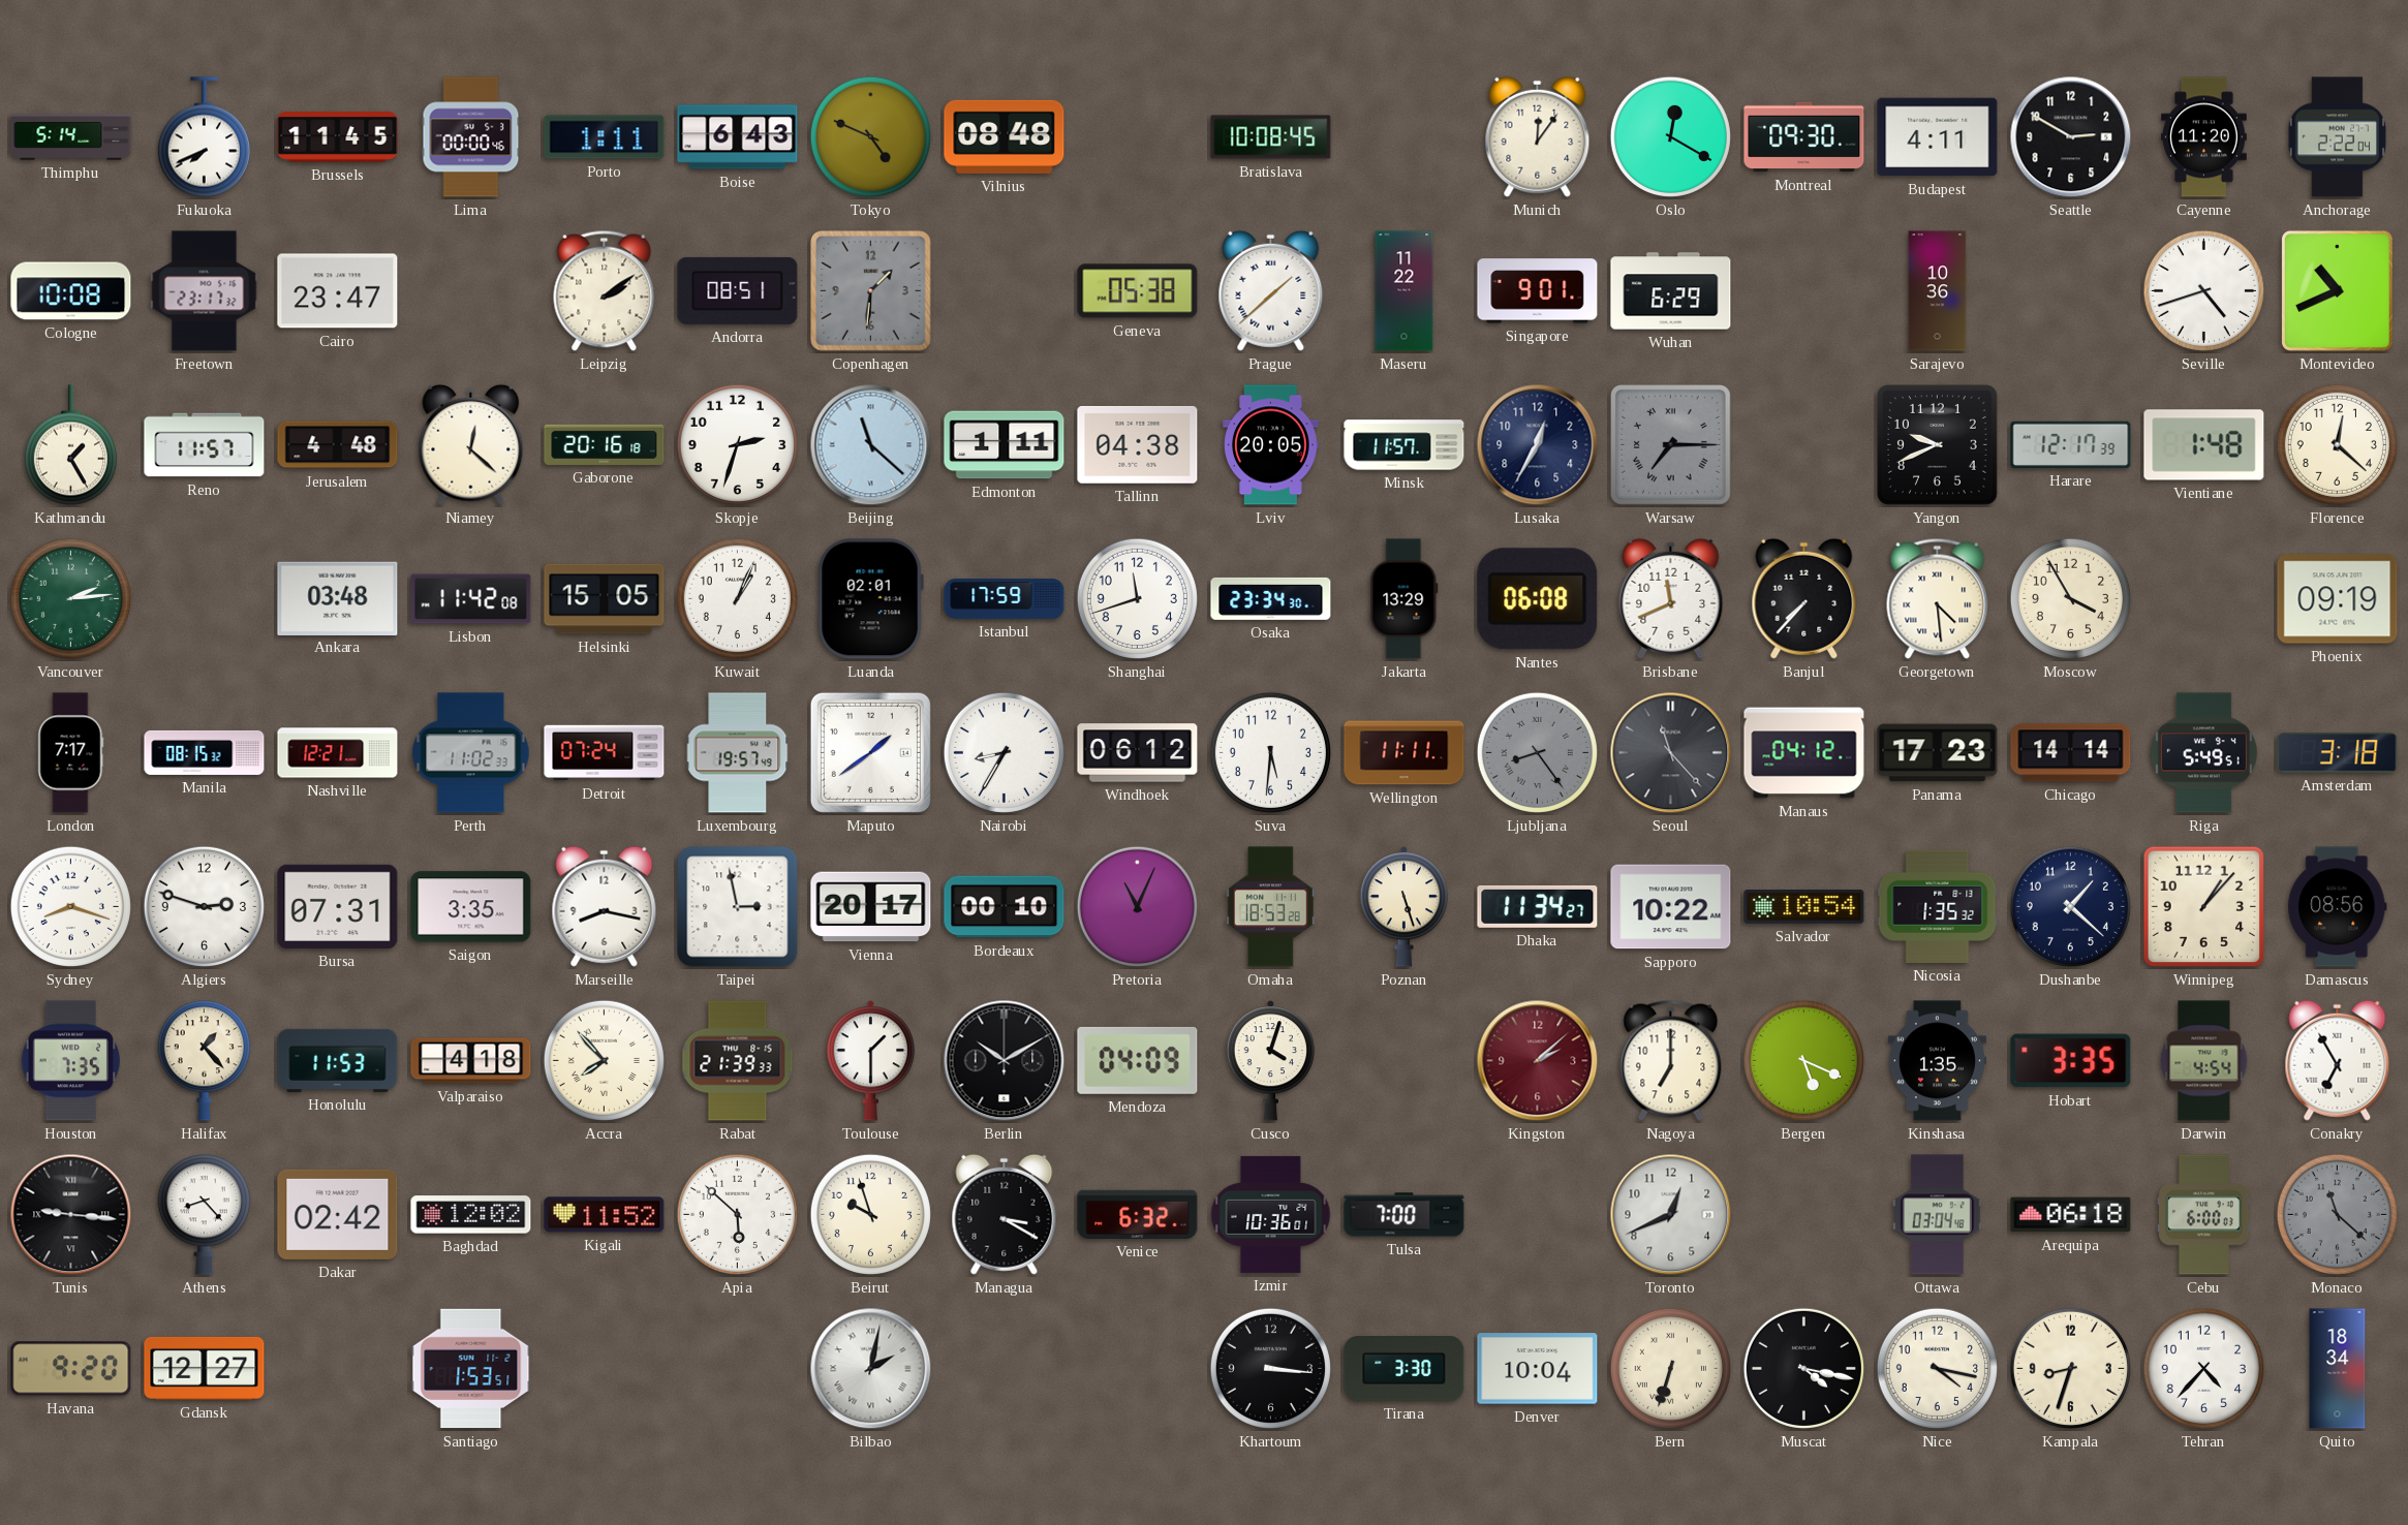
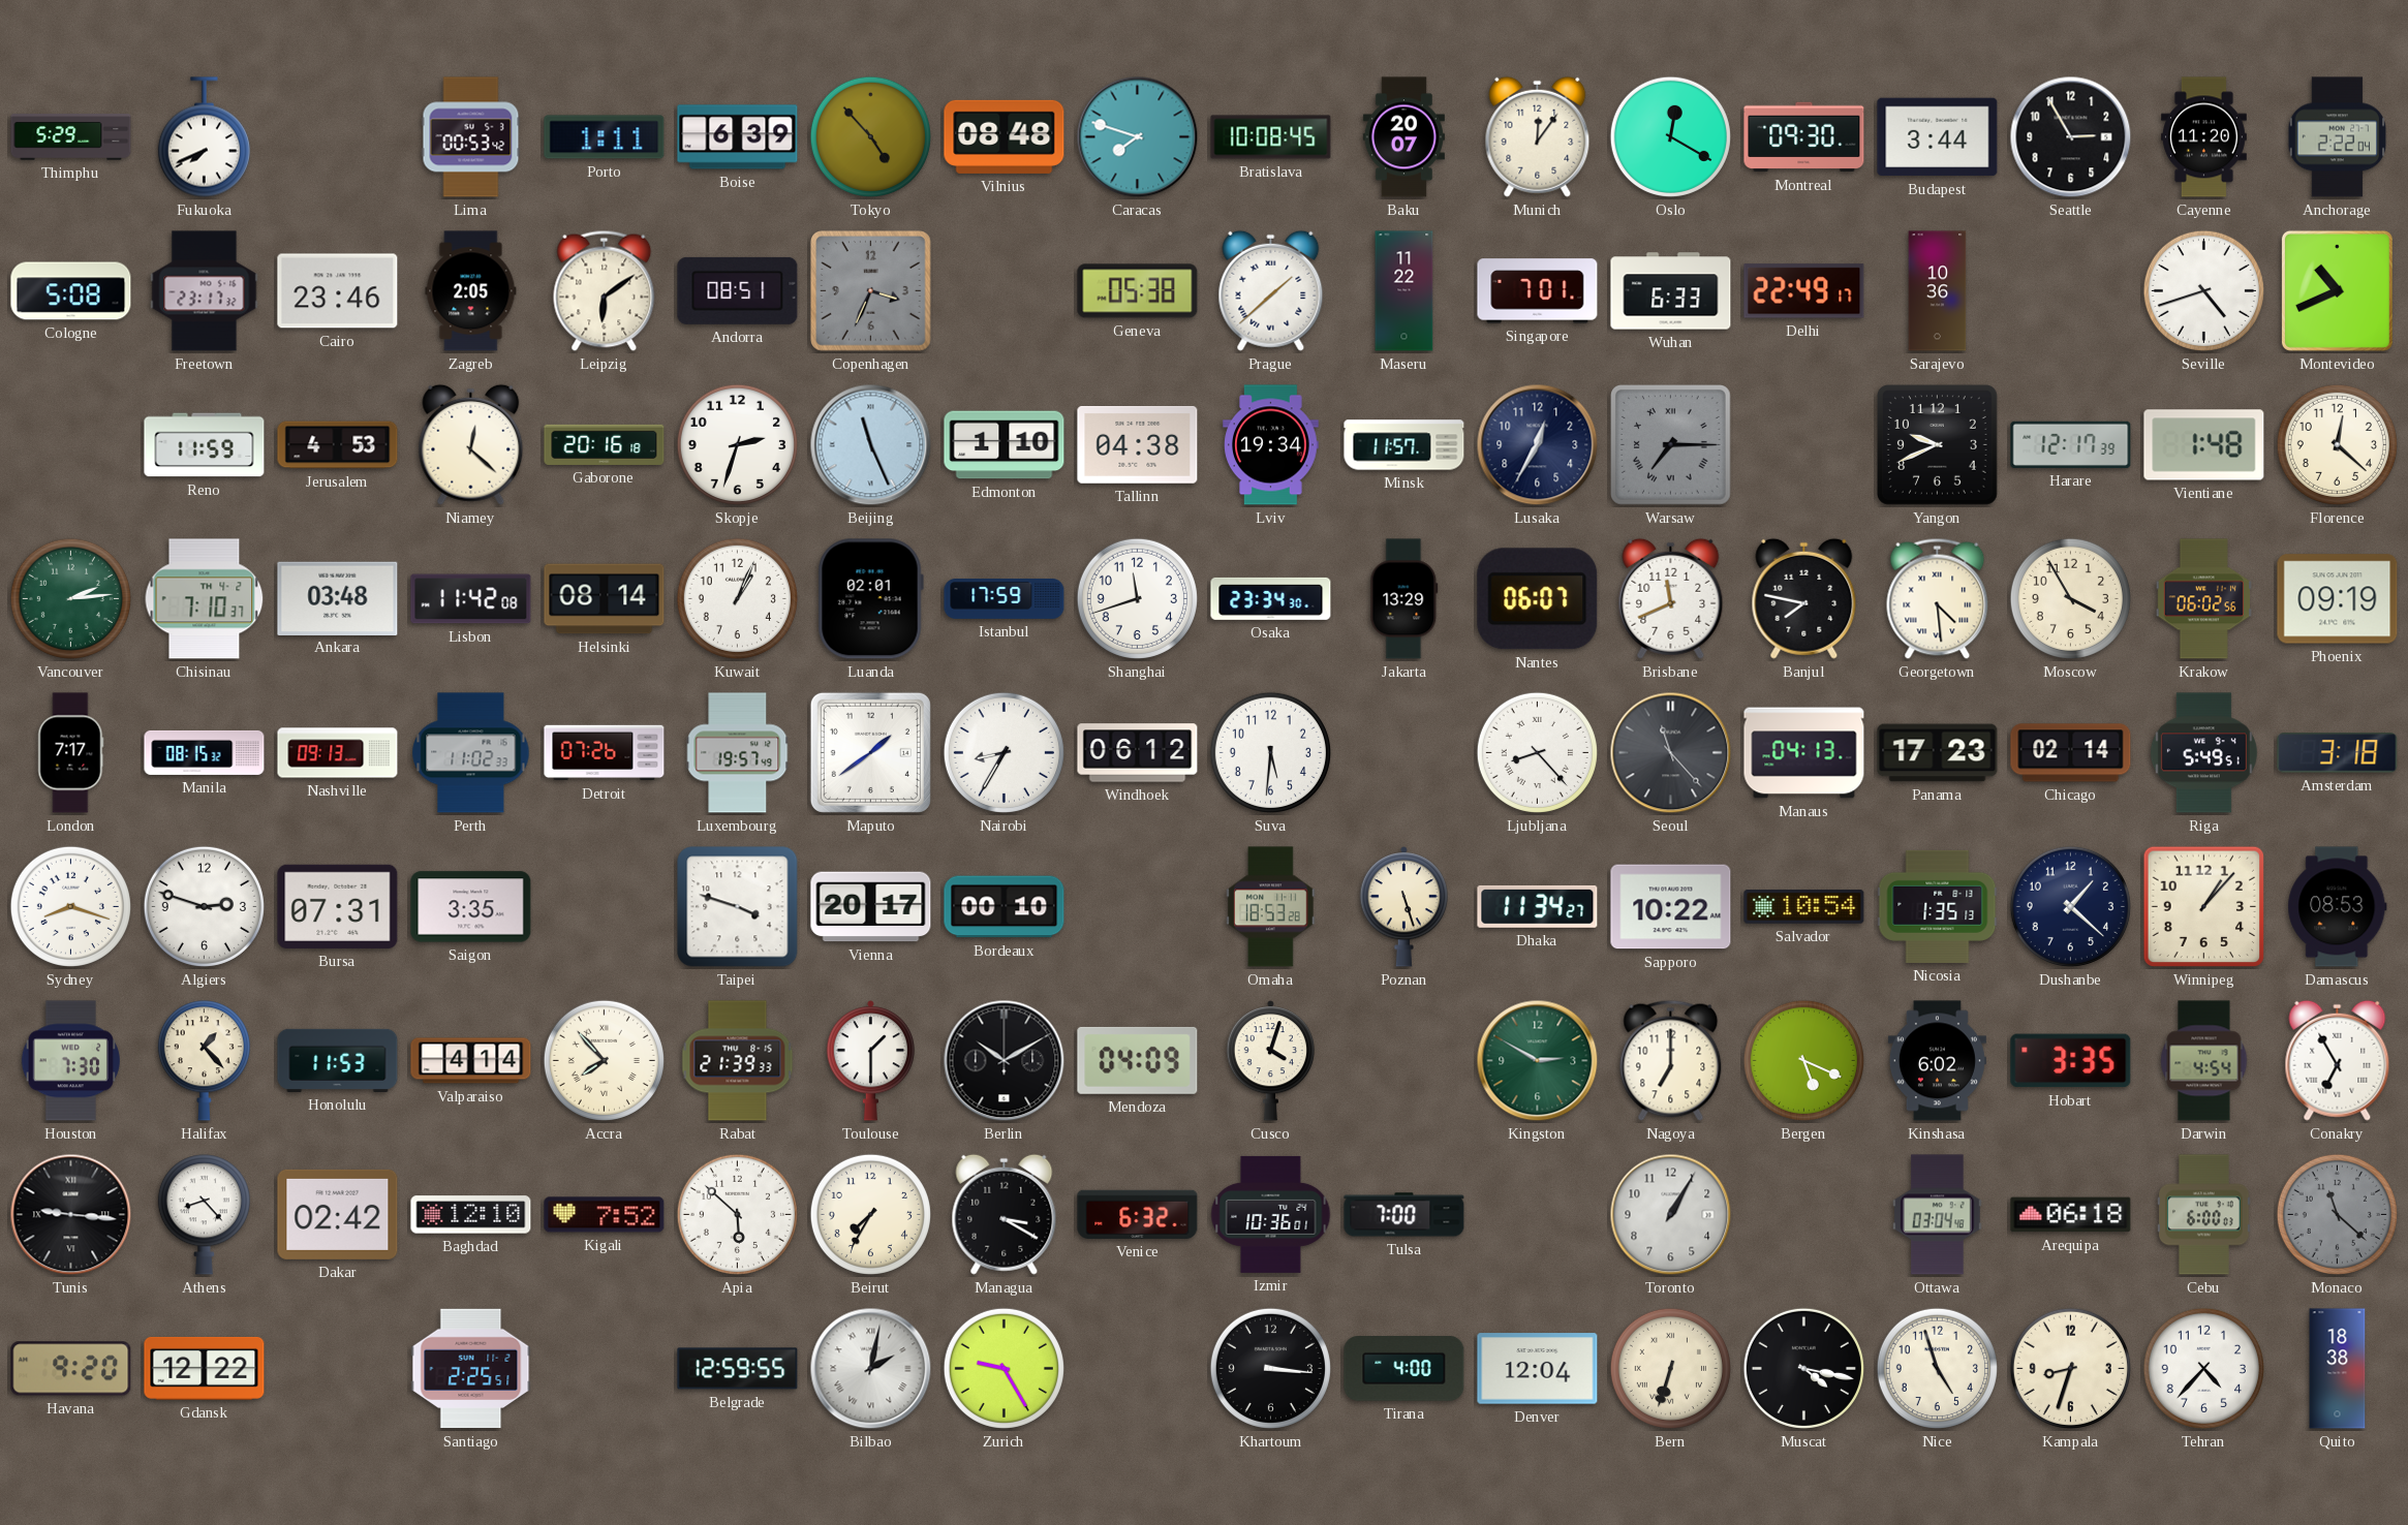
Thimphu: 5:14 -> 5:29
Brussels: 11:45 -> none
Lima: 00:00 -> 00:53
Boise: 6:43 -> 6:39
Tokyo: 4:49 -> 4:53
Caracas: none -> 7:48
Baku: none -> 20:07
Budapest: 4:11 -> 3:44
Seattle: 2:50 -> 2:55
Cologne: 10:08 -> 5:08
Cairo: 23:47 -> 23:46
Zagreb: none -> 2:05
Leipzig: 2:09 -> 6:09
Copenhagen: 1:31 -> 3:34
Singapore: 9:01 -> 7:01
Wuhan: 6:29 -> 6:33
Delhi: none -> 22:49
Kathmandu: 1:25 -> none
Reno: 11:57 -> 11:59
Jerusalem: 4:48 -> 4:53
Beijing: 11:22 -> 11:26
Edmonton: 1:11 -> 1:10
Lviv: 20:05 -> 19:34
Chisinau: none -> 7:10
Helsinki: 15:05 -> 08:14
Nantes: 06:08 -> 06:07
Banjul: 7:37 -> 7:47
Krakow: none -> 06:02
Nashville: 12:21 -> 09:13
Detroit: 07:24 -> 07:26
Wellington: 11:11 -> none
Ljubljana: 8:24 -> 8:23
Ljubljana dial: grey -> white
Manaus: 04:12 -> 04:13
Chicago: 14:14 -> 02:14
Marseille: 8:17 -> none
Taipei: 2:58 -> 3:48
Pretoria: 11:04 -> none
Nicosia: 1:35:32 -> 1:35:13
Damascus: 08:56 -> 08:53
Houston: 7:35 -> 7:30
Valparaiso: 4:18 -> 4:14
Kingston: 2:08 -> 2:50
Kingston dial: burgundy -> green
Kinshasa: 1:35 -> 6:02
Baghdad: 12:02 -> 12:10
Kigali: 11:52 -> 7:52
Beirut: 9:57 -> 7:35
Toronto: 12:41 -> 1:05
Gdansk: 12:27 -> 12:22
Santiago: 1:53 -> 2:25
Belgrade: none -> 12:59
Zurich: none -> 9:25
Tirana: 3:30 -> 4:00
Denver: 10:04 -> 12:04
Nice: 4:17 -> 4:57
Quito: 18:34 -> 18:38
